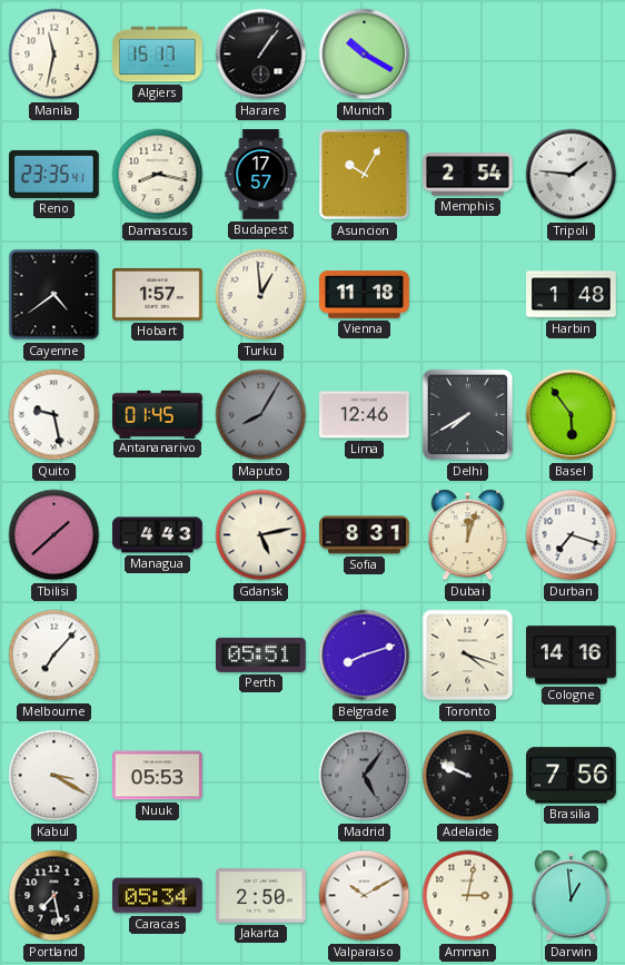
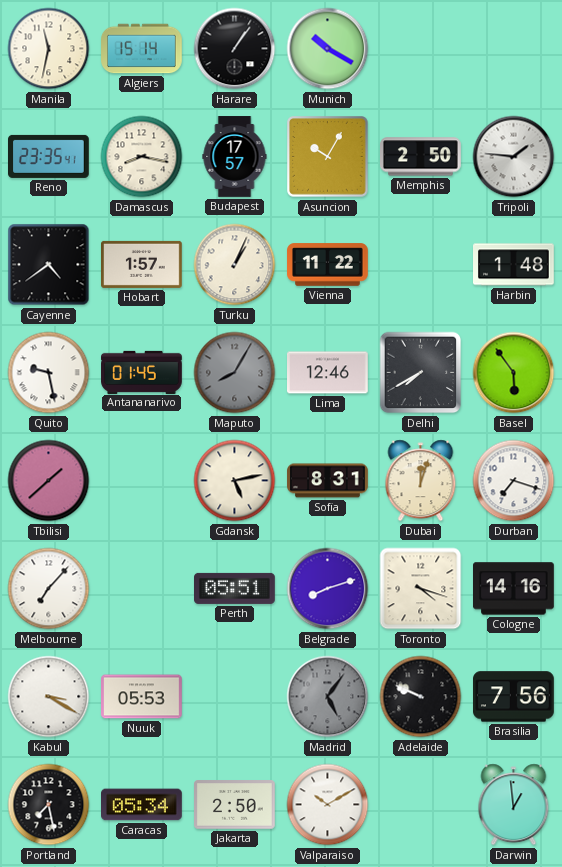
Algiers: 15:17 -> 15:14
Memphis: 2:54 -> 2:50
Turku: 12:59 -> 1:04
Vienna: 11:18 -> 11:22
Managua: 4:43 -> none
Amman: 3:02 -> none
